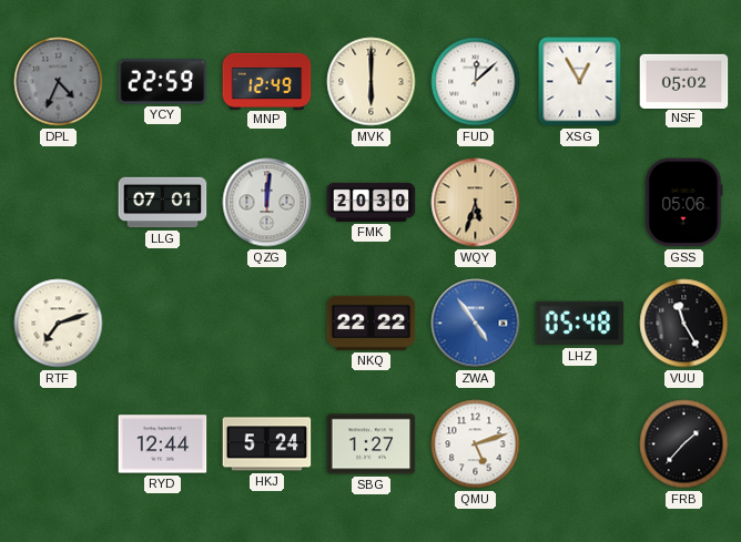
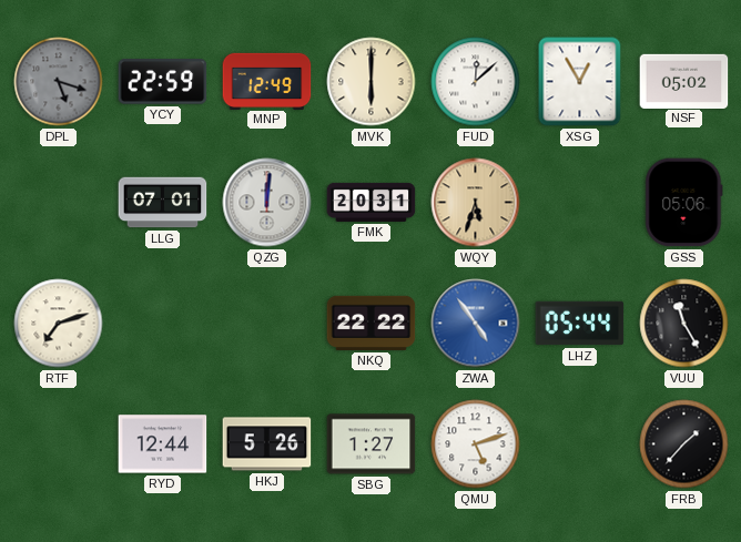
DPL: 4:34 -> 5:18
FMK: 20:30 -> 20:31
LHZ: 05:48 -> 05:44
HKJ: 5:24 -> 5:26
